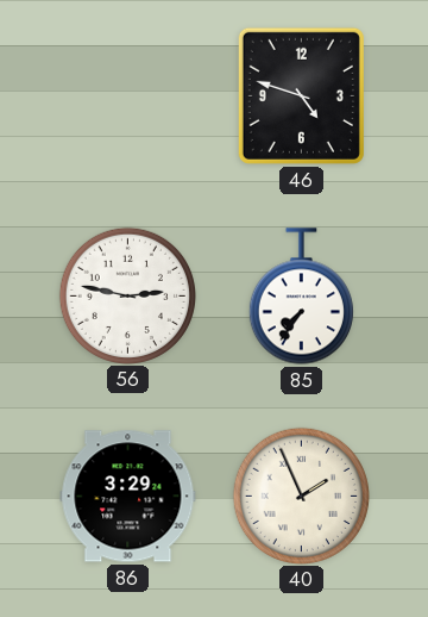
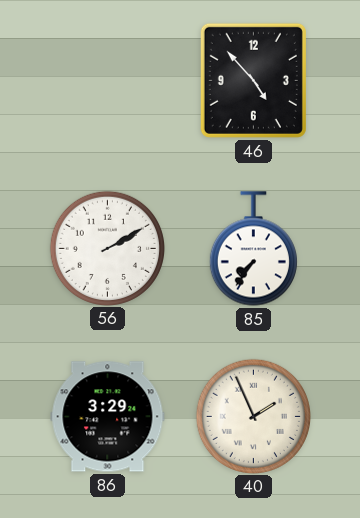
46: 4:48 -> 4:53
56: 2:47 -> 2:10
